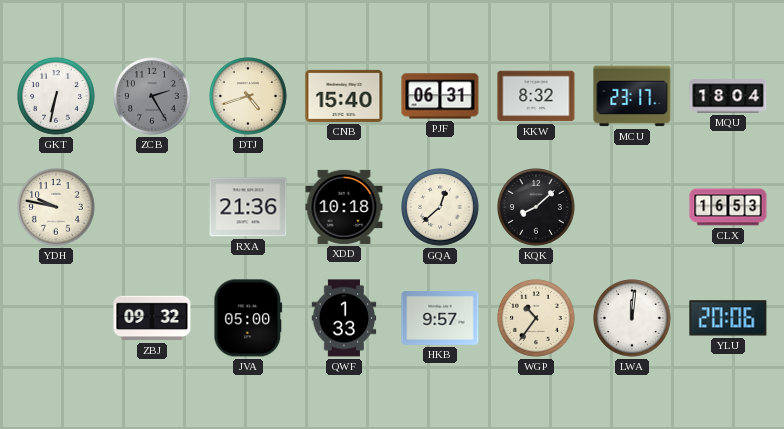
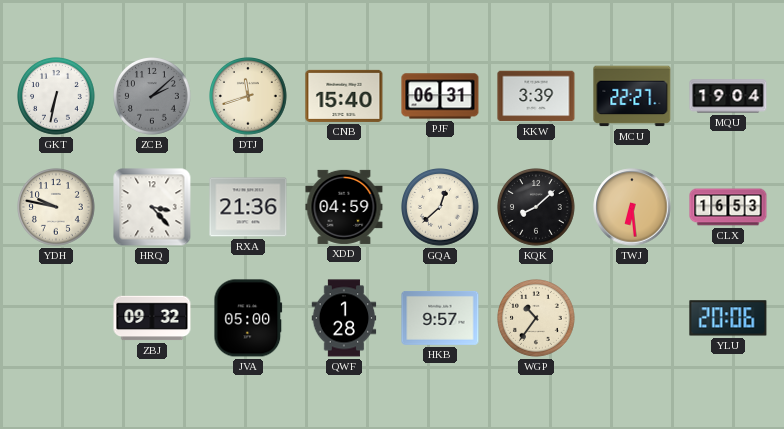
ZCB: 2:25 -> 2:08
DTJ: 4:42 -> 11:42
KKW: 8:32 -> 3:39
MCU: 23:17 -> 22:27
MQU: 18:04 -> 19:04
HRQ: none -> 3:23
XDD: 10:18 -> 04:59
TWJ: none -> 6:29
QWF: 1:33 -> 1:28
LWA: 12:01 -> none
